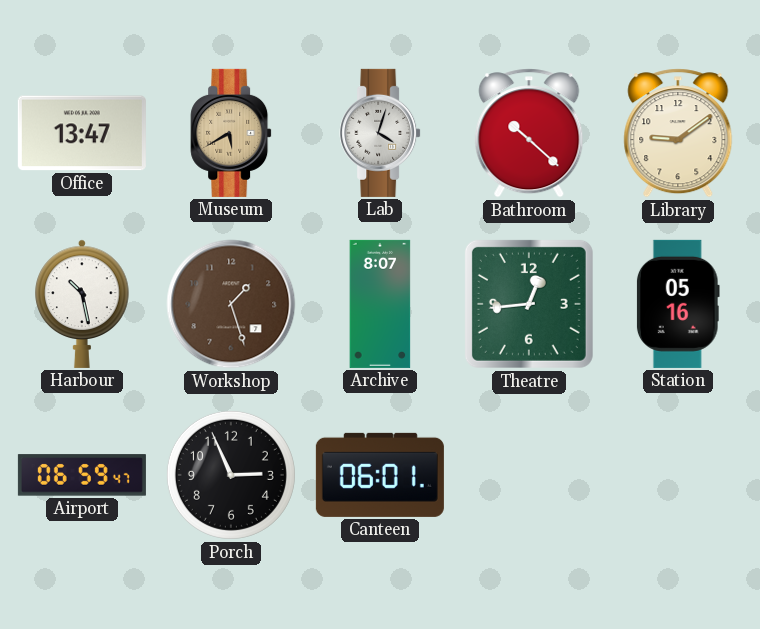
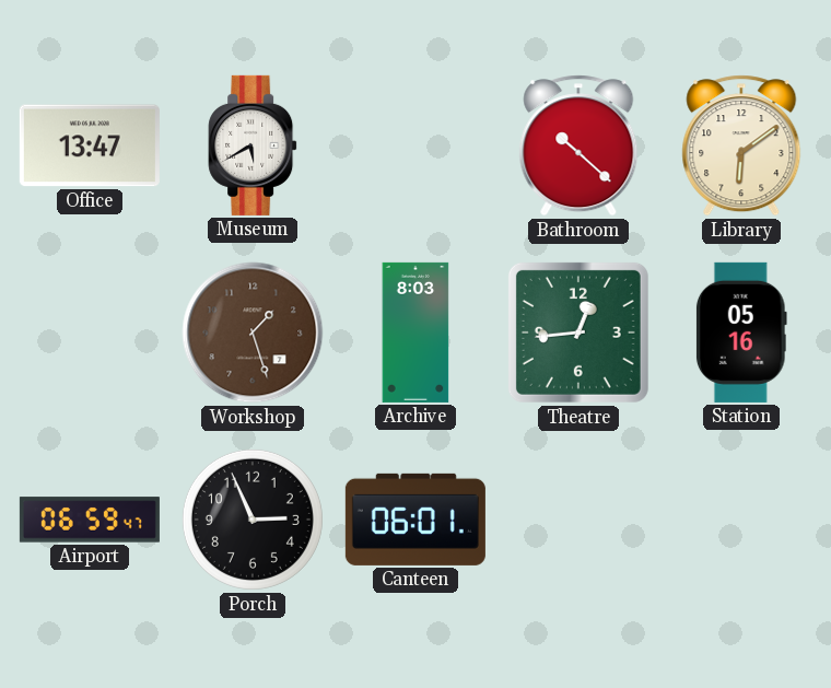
Museum dial: champagne -> white
Lab: 4:03 -> none
Library: 9:09 -> 6:09
Harbour: 10:28 -> none
Archive: 8:07 -> 8:03
